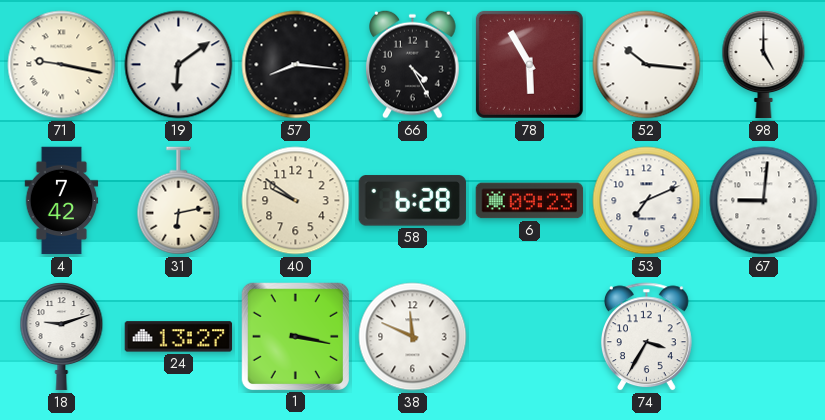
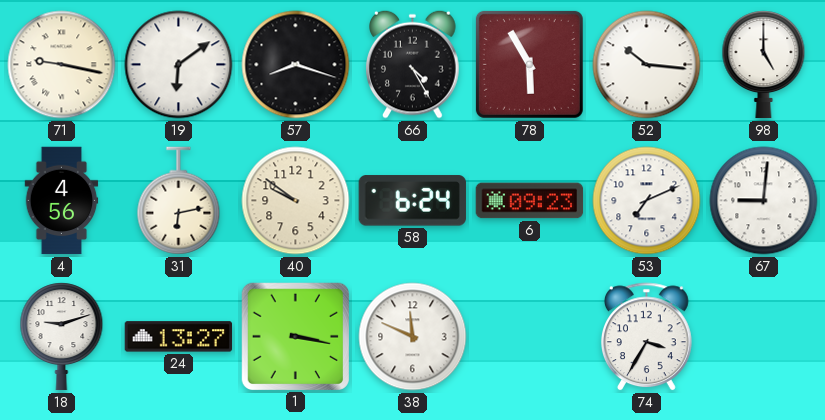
57: 8:16 -> 8:18
4: 7:42 -> 4:56
58: 6:28 -> 6:24
